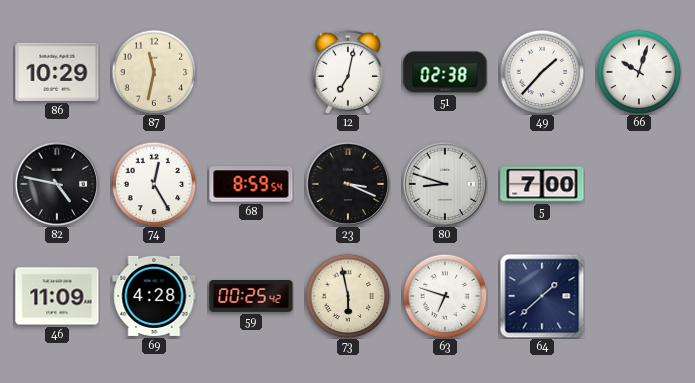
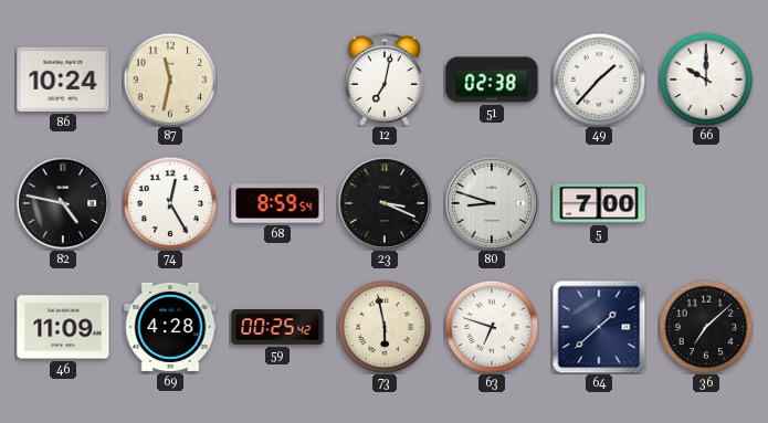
86: 10:29 -> 10:24
66: 10:03 -> 10:00
36: none -> 7:08
